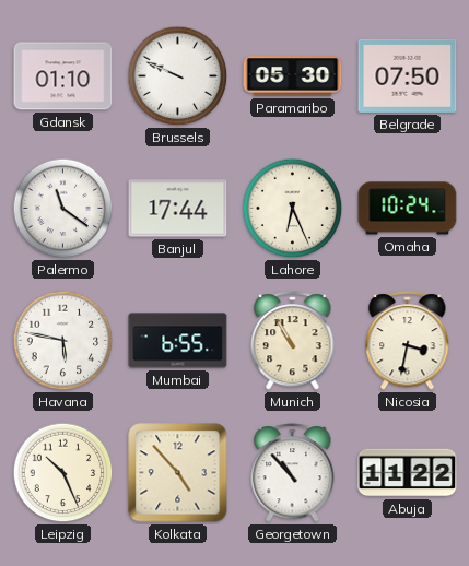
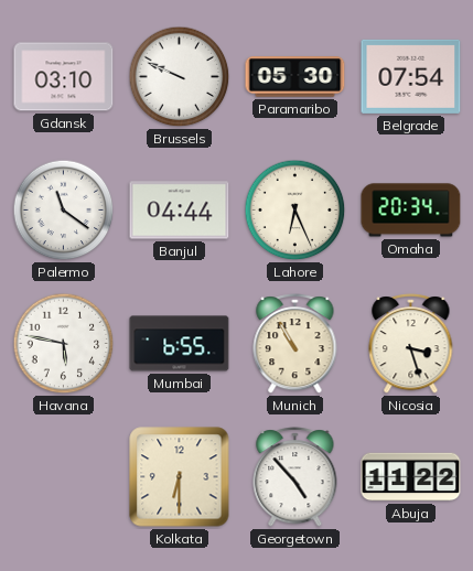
Gdansk: 01:10 -> 03:10
Belgrade: 07:50 -> 07:54
Banjul: 17:44 -> 04:44
Omaha: 10:24 -> 20:34
Nicosia: 3:32 -> 3:27
Leipzig: 10:26 -> none
Kolkata: 4:53 -> 6:30
Georgetown: 10:53 -> 4:53
